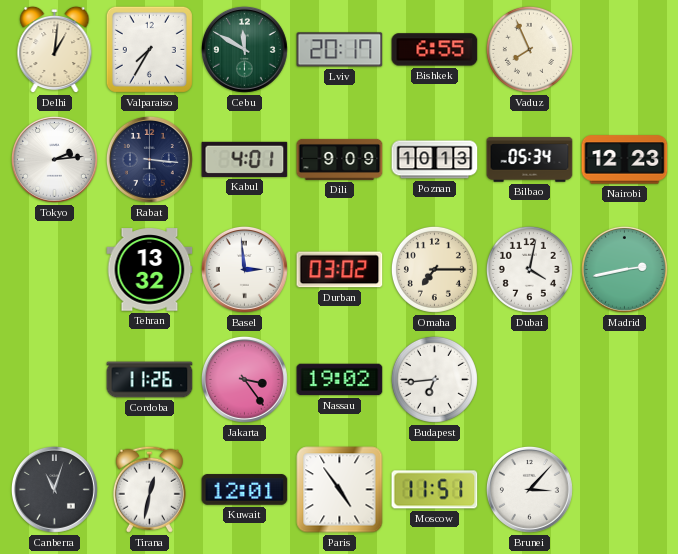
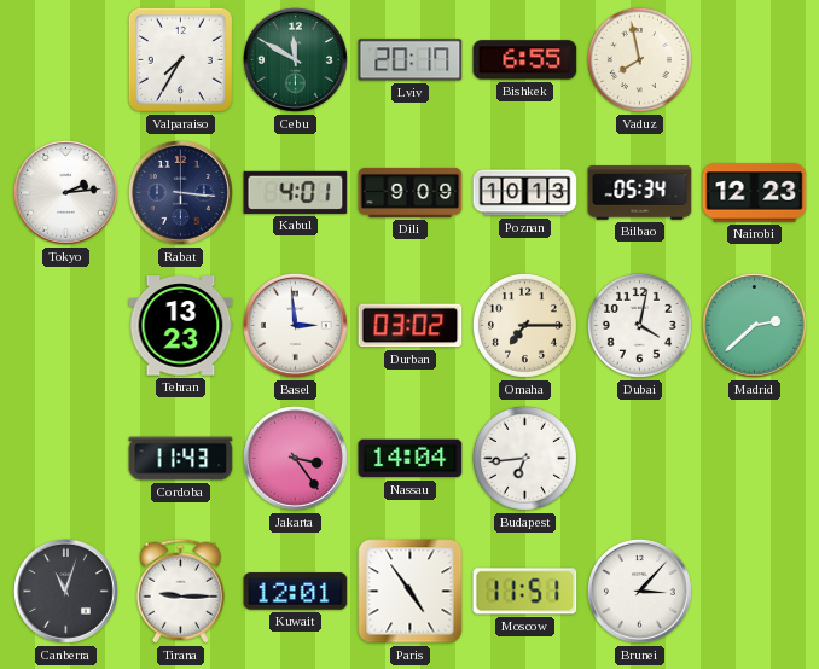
Delhi: 1:01 -> none
Vaduz: 7:56 -> 7:58
Tehran: 13:32 -> 13:23
Madrid: 2:43 -> 2:38
Cordoba: 11:26 -> 11:43
Nassau: 19:02 -> 14:04
Tirana: 12:32 -> 9:15
